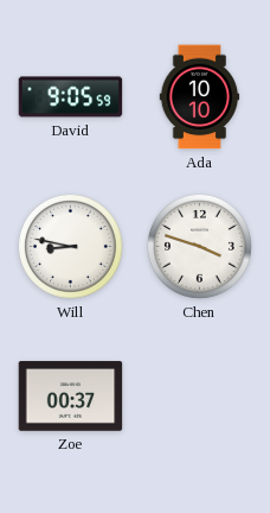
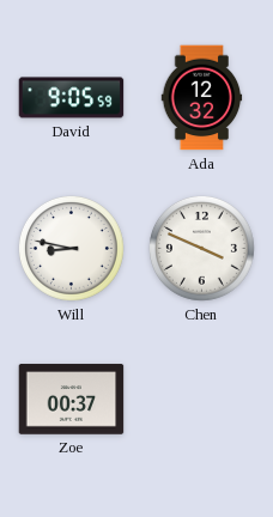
Ada: 10:10 -> 12:32
Chen: 3:48 -> 3:49
